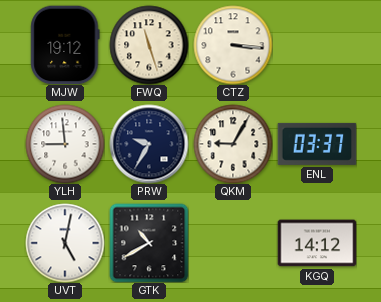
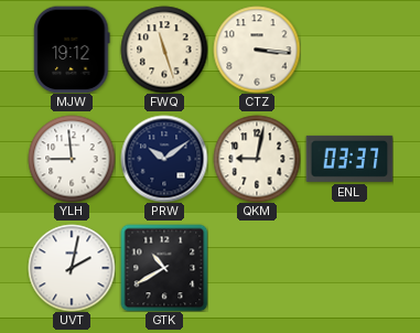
PRW: 9:35 -> 10:09
QKM: 9:05 -> 9:02
UVT: 5:02 -> 2:02
KGQ: 14:12 -> none
